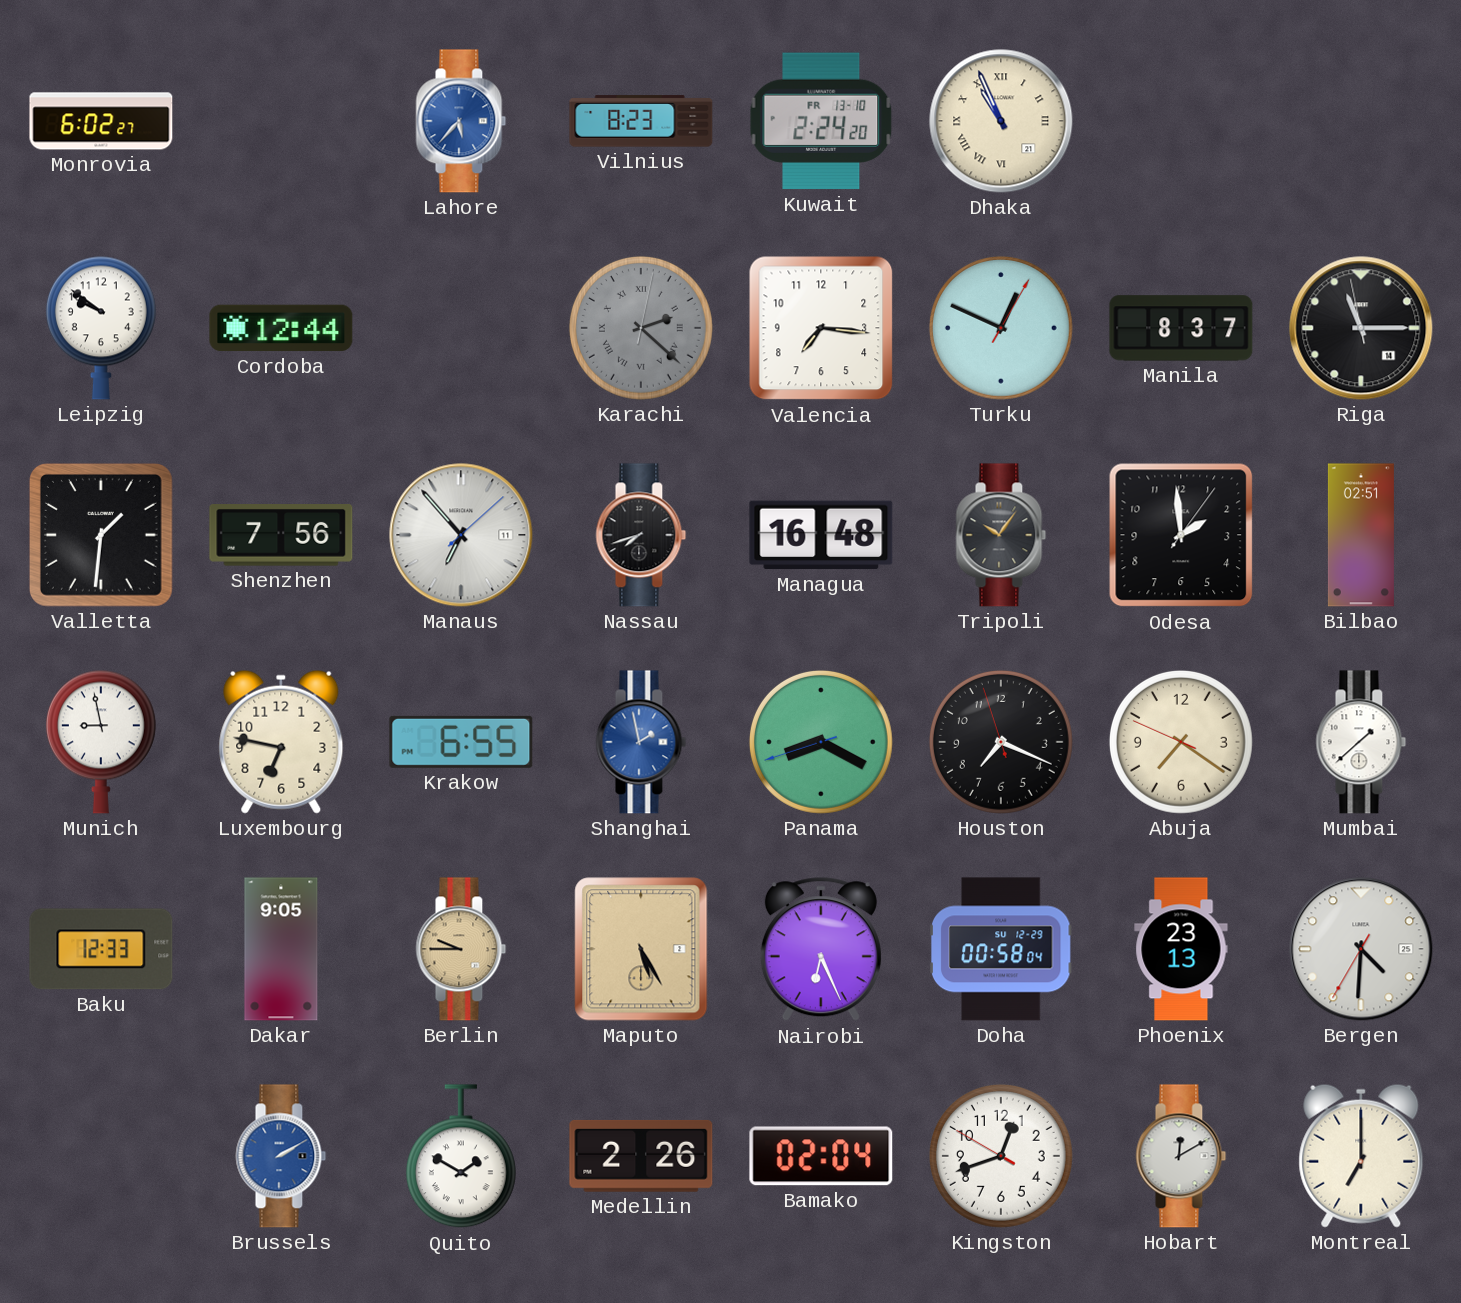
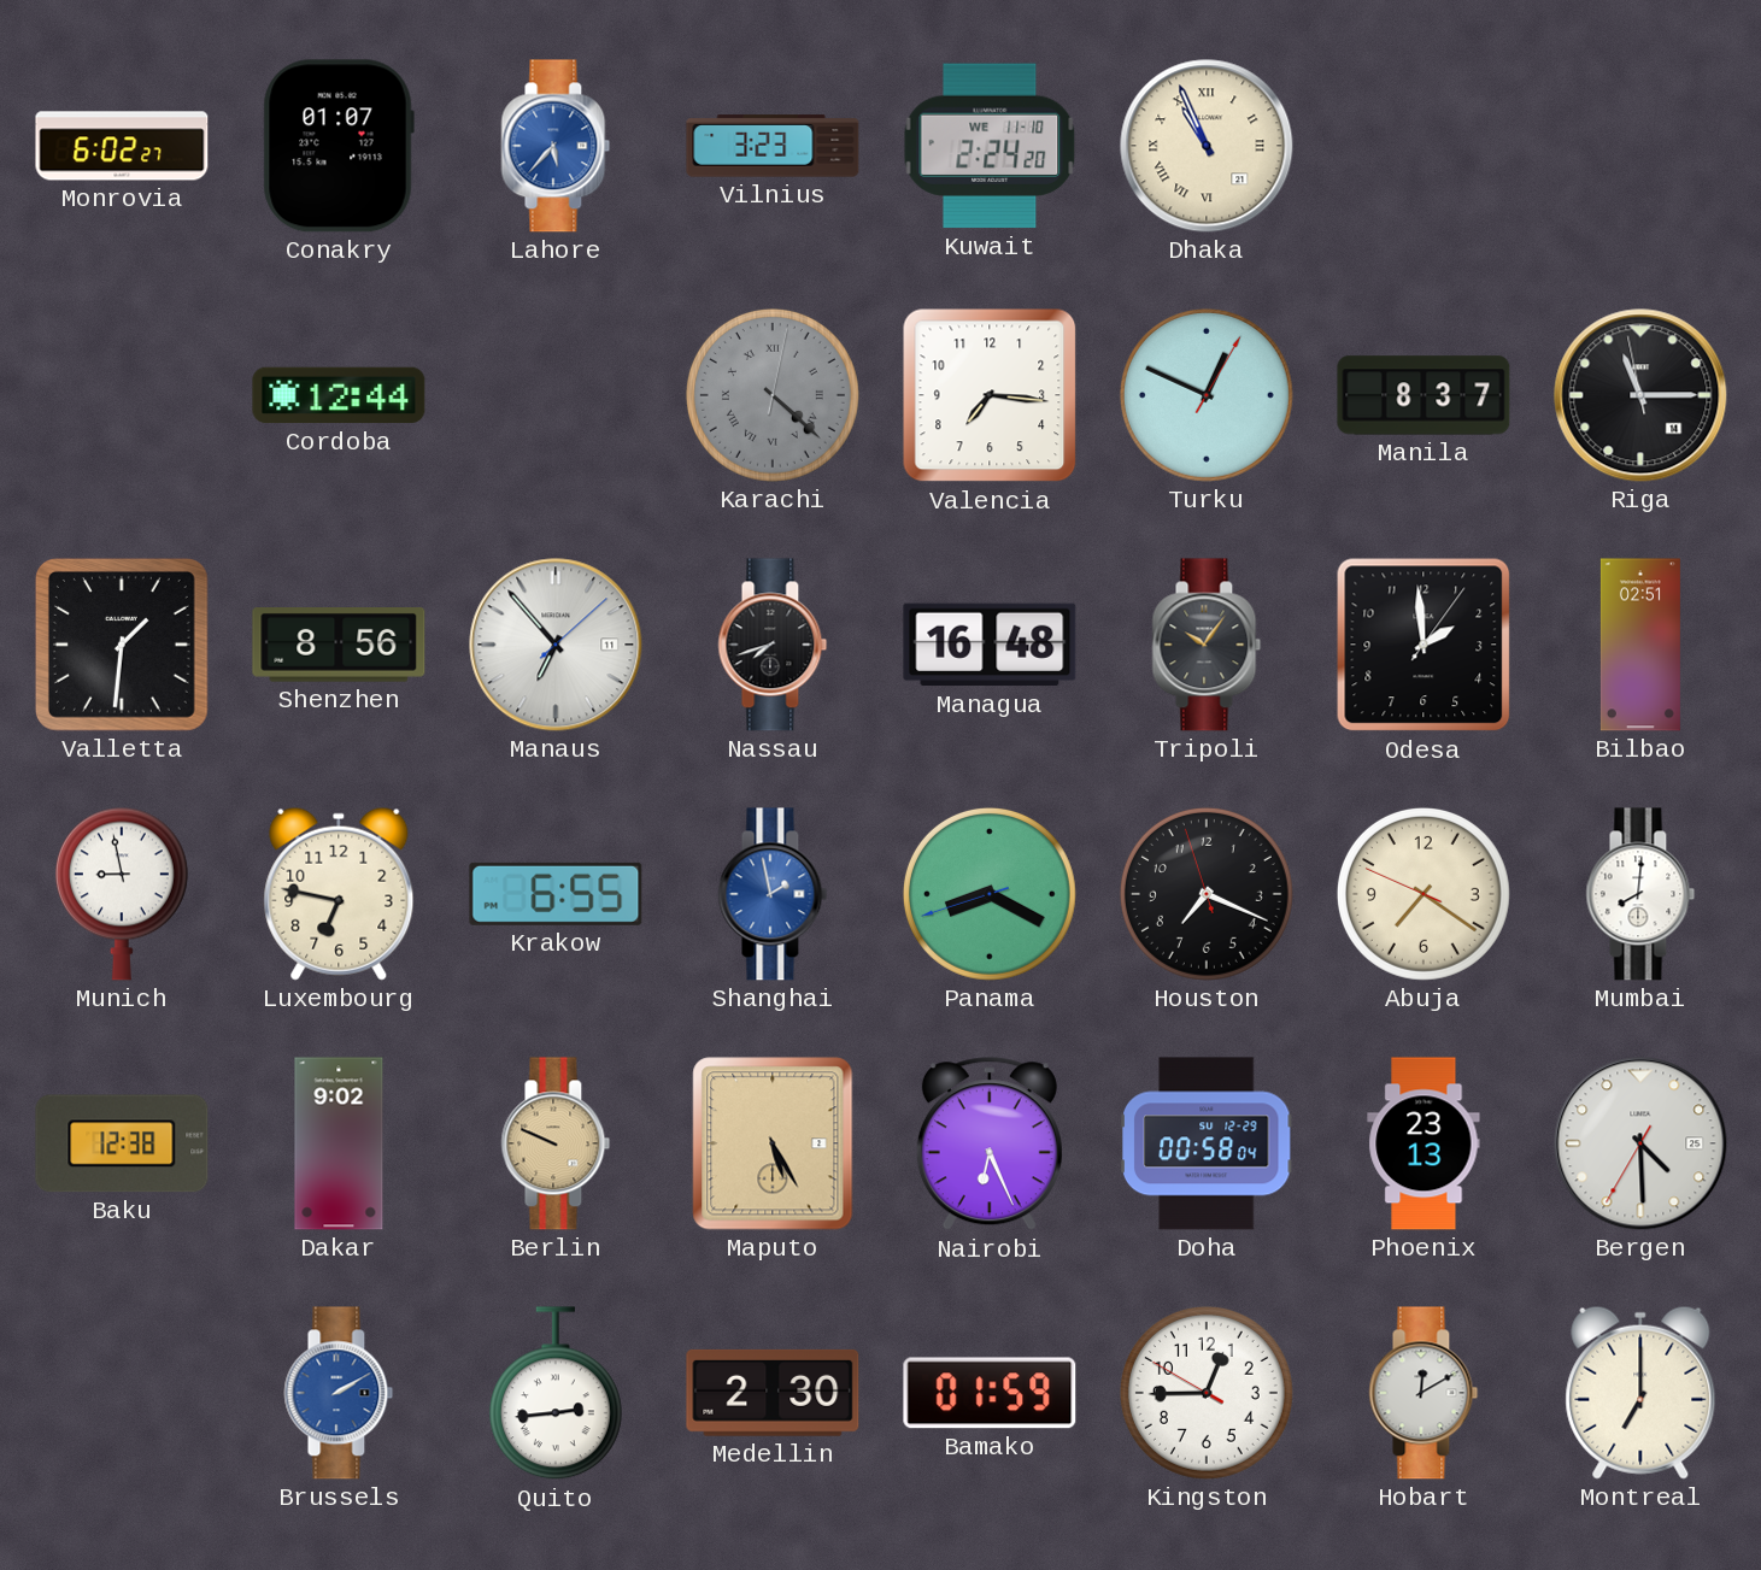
Conakry: none -> 01:07
Vilnius: 8:23 -> 3:23
Kuwait date: FR 13-10 -> WE 11-10
Leipzig: 9:51 -> none
Karachi: 2:22 -> 4:22
Shenzhen: 7:56 -> 8:56
Mumbai: 1:38 -> 8:01
Baku: 12:33 -> 12:38
Dakar: 9:05 -> 9:02
Berlin: 9:45 -> 9:49
Bergen: 4:30 -> 4:29
Quito: 1:50 -> 2:44
Medellin: 2:26 -> 2:30
Bamako: 02:04 -> 01:59
Kingston: 12:41 -> 12:44
